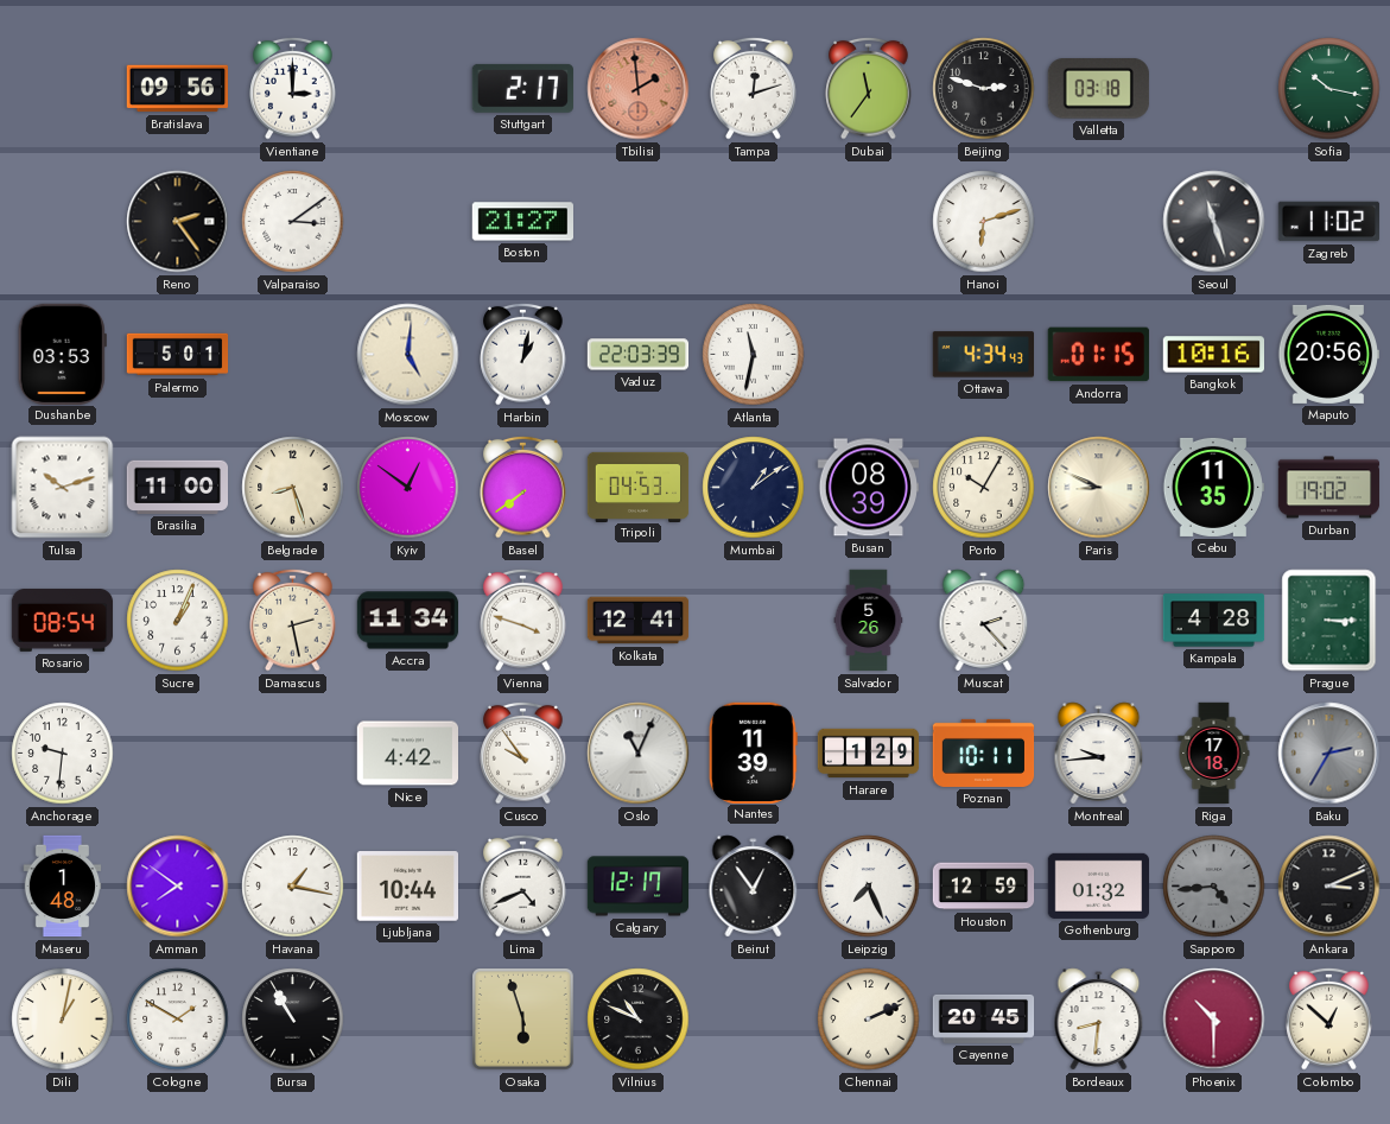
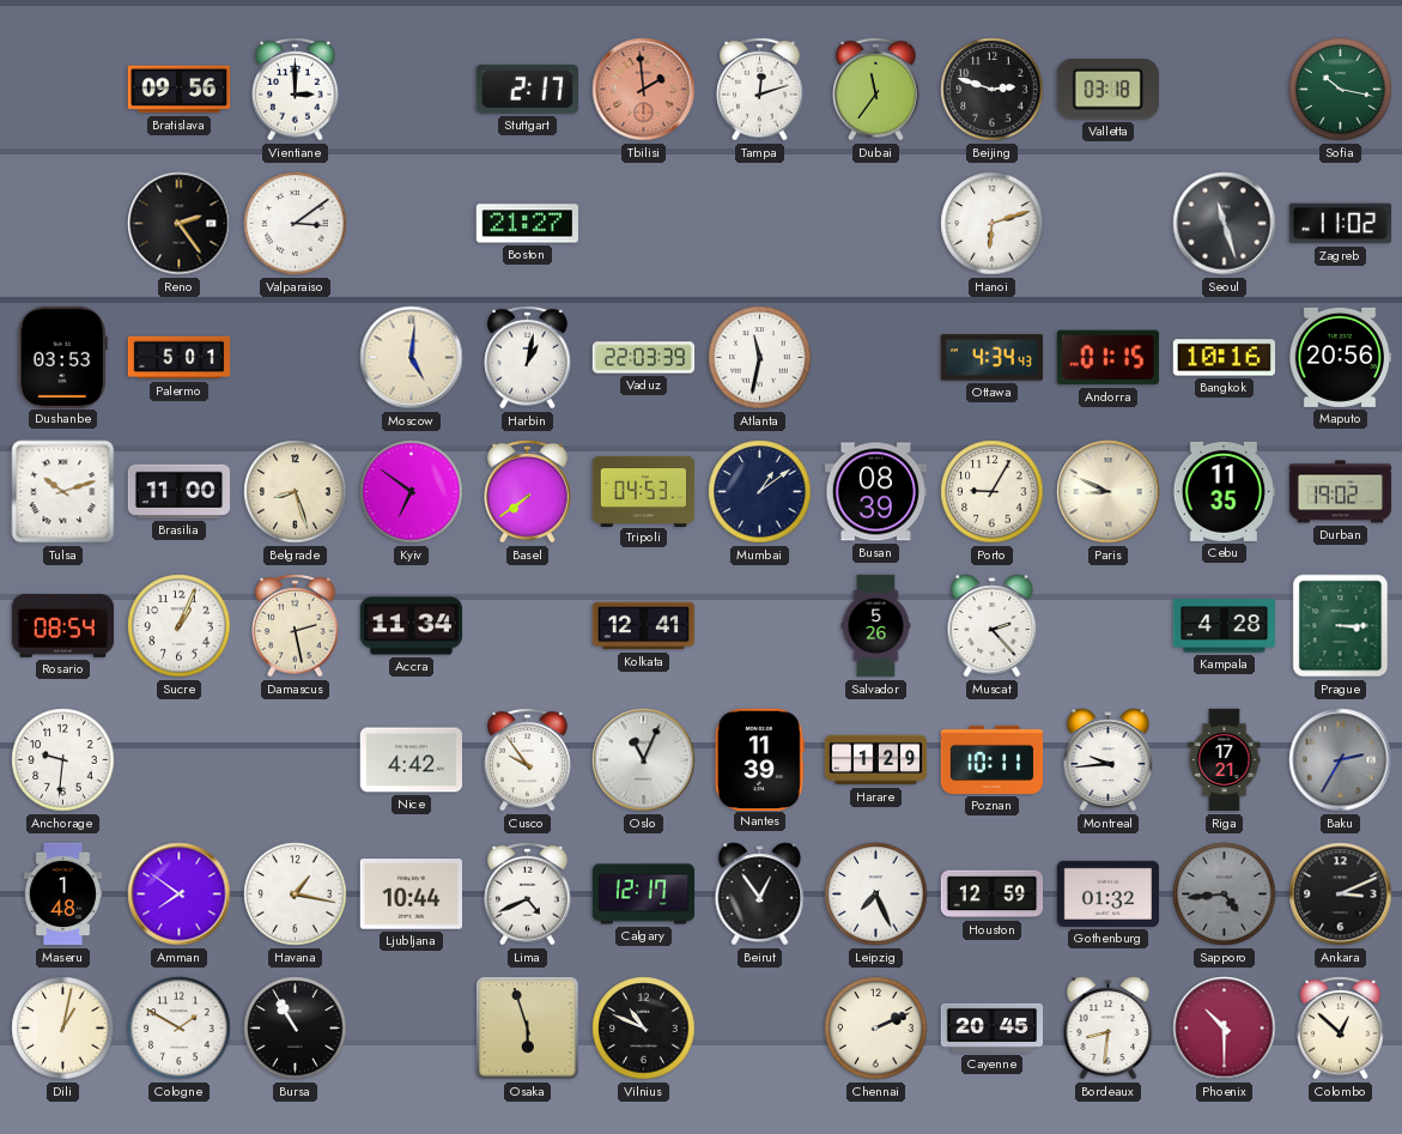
Kyiv: 12:51 -> 6:51
Porto: 10:05 -> 9:05
Vienna: 3:48 -> none
Riga: 17:18 -> 17:21
